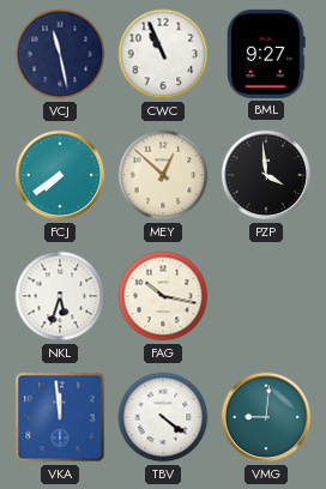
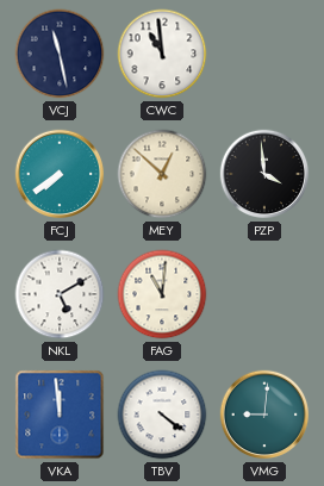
CWC: 10:56 -> 10:59
BML: 9:27 -> none
NKL: 5:33 -> 5:10
FAG: 10:17 -> 11:01
